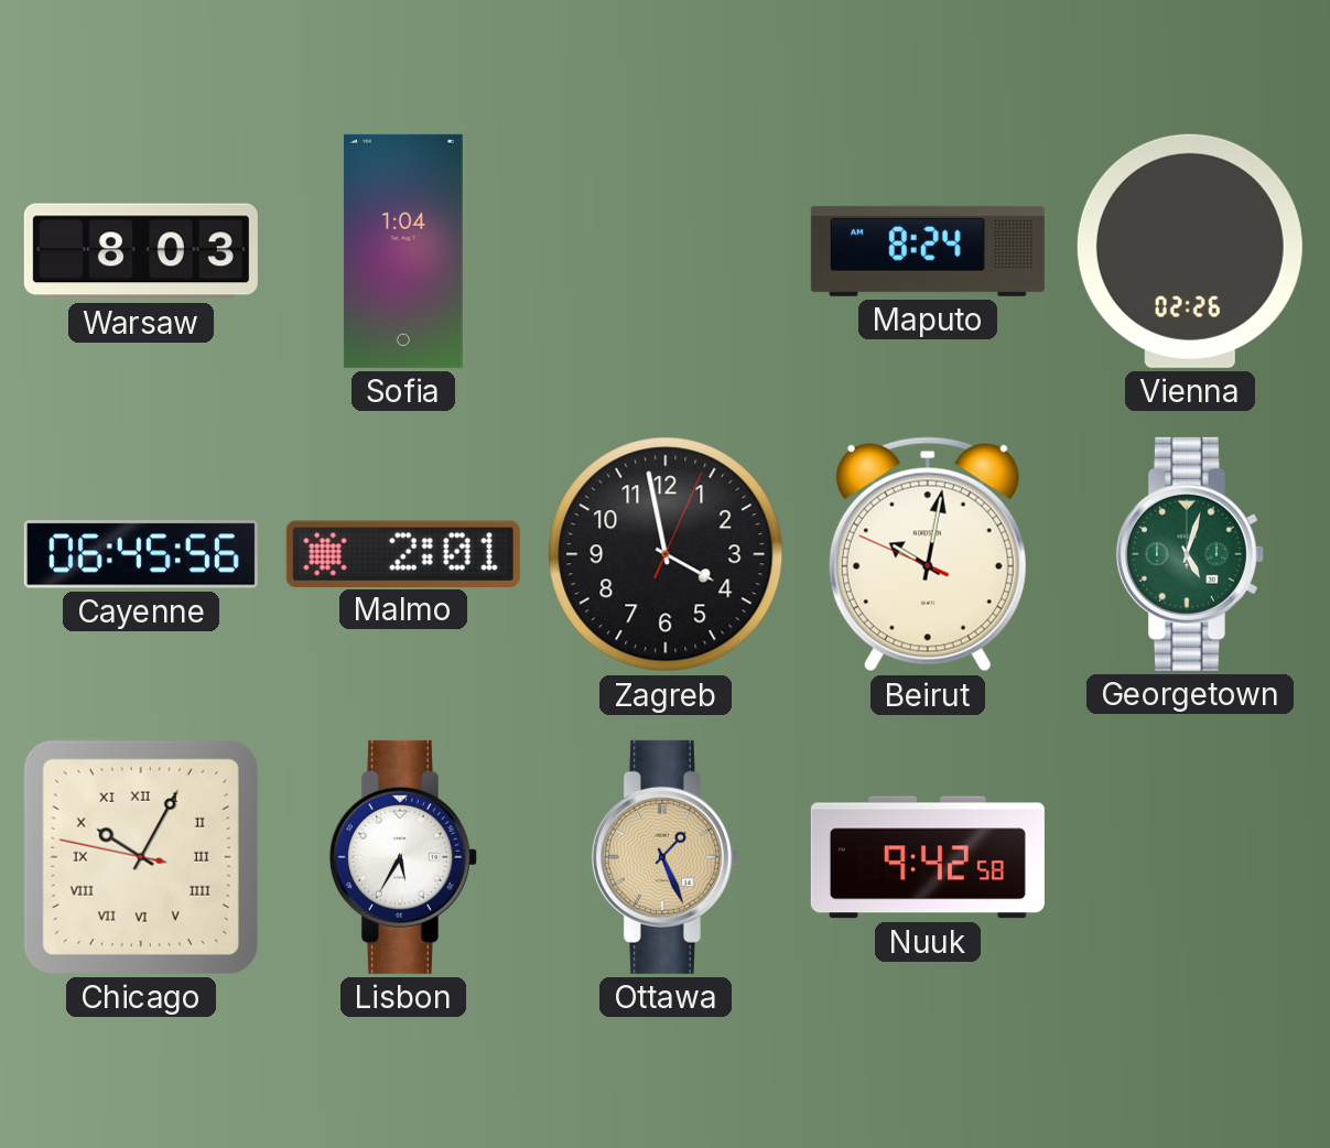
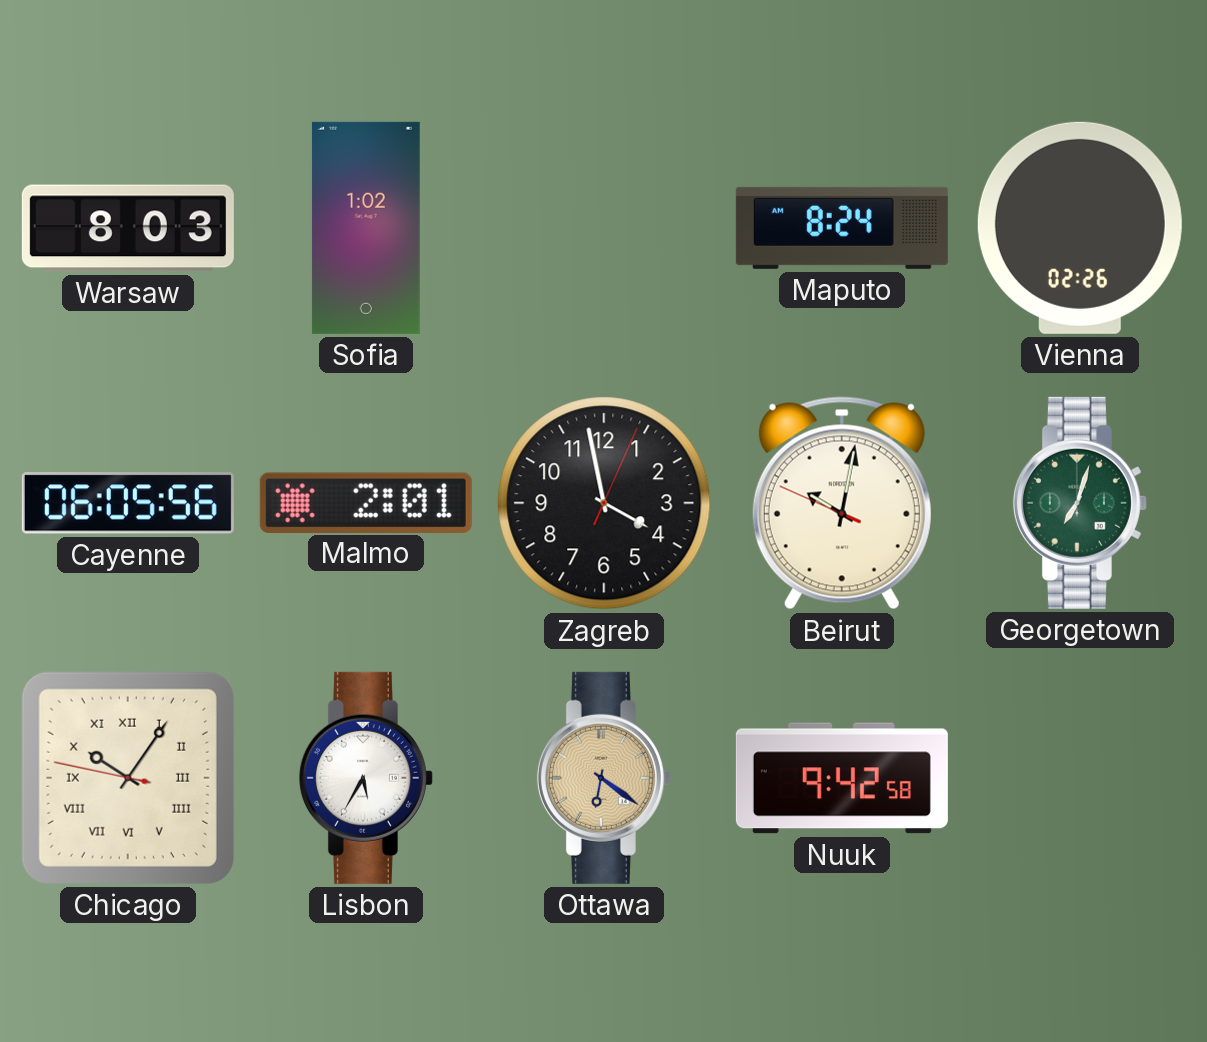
Sofia: 1:04 -> 1:02
Cayenne: 06:45 -> 06:05
Georgetown: 5:03 -> 7:03
Chicago: 10:04 -> 10:05
Ottawa: 1:26 -> 6:21
